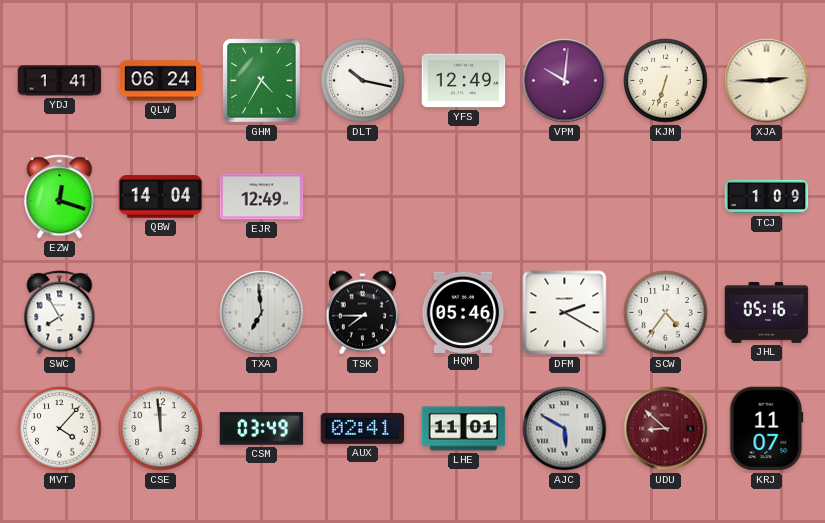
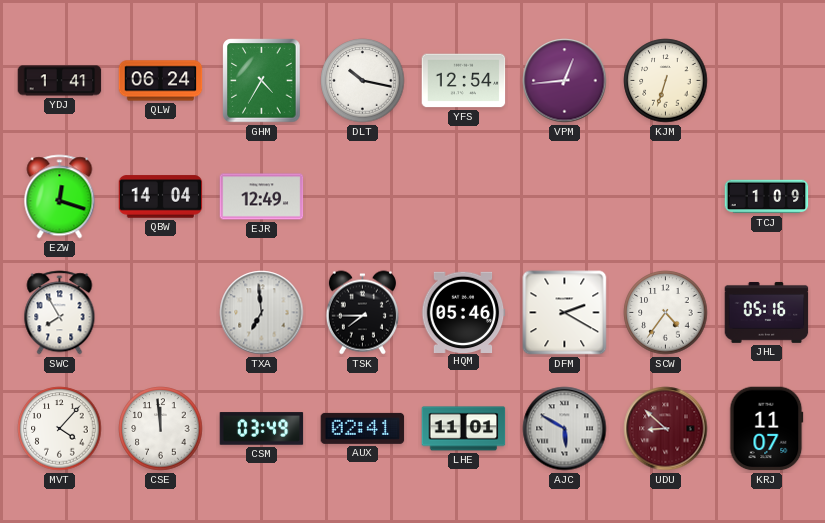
YFS: 12:49 -> 12:54
VPM: 10:01 -> 12:44
XJA: 2:45 -> none
